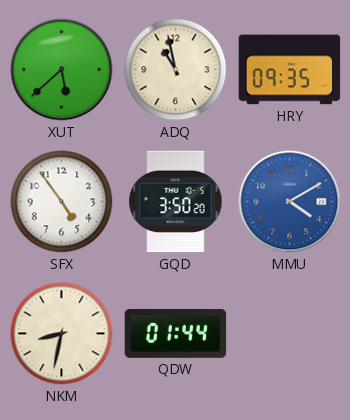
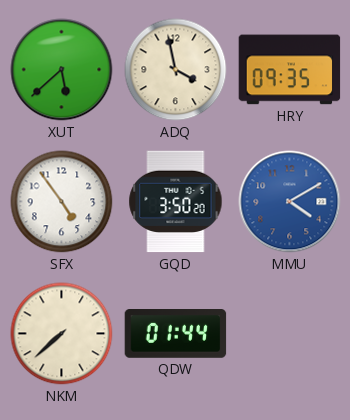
ADQ: 10:58 -> 3:58
NKM: 8:32 -> 7:38
